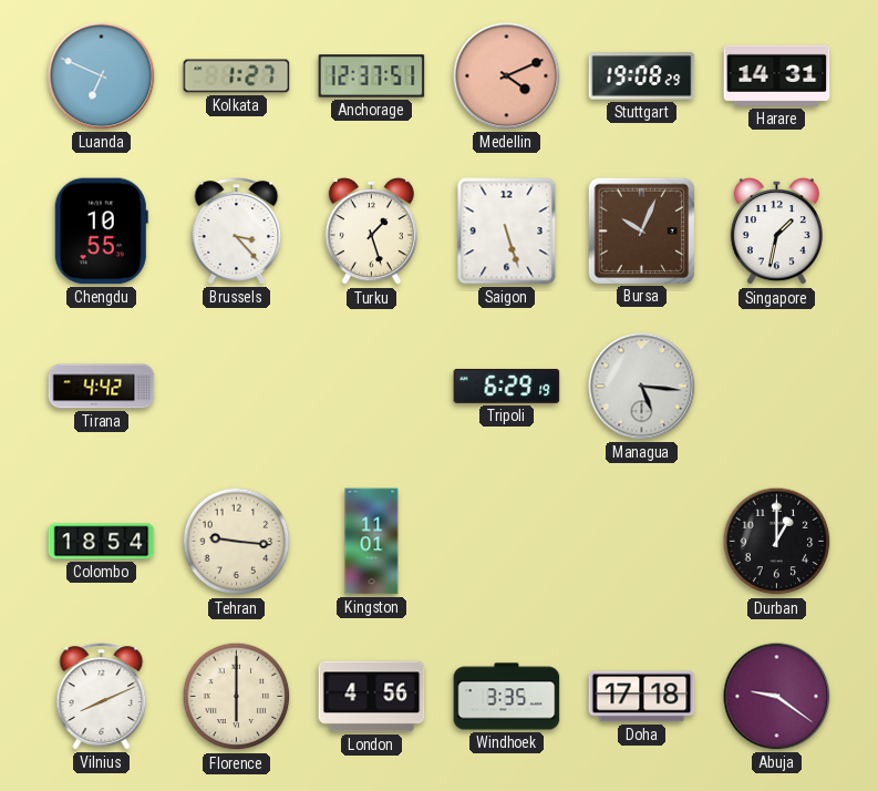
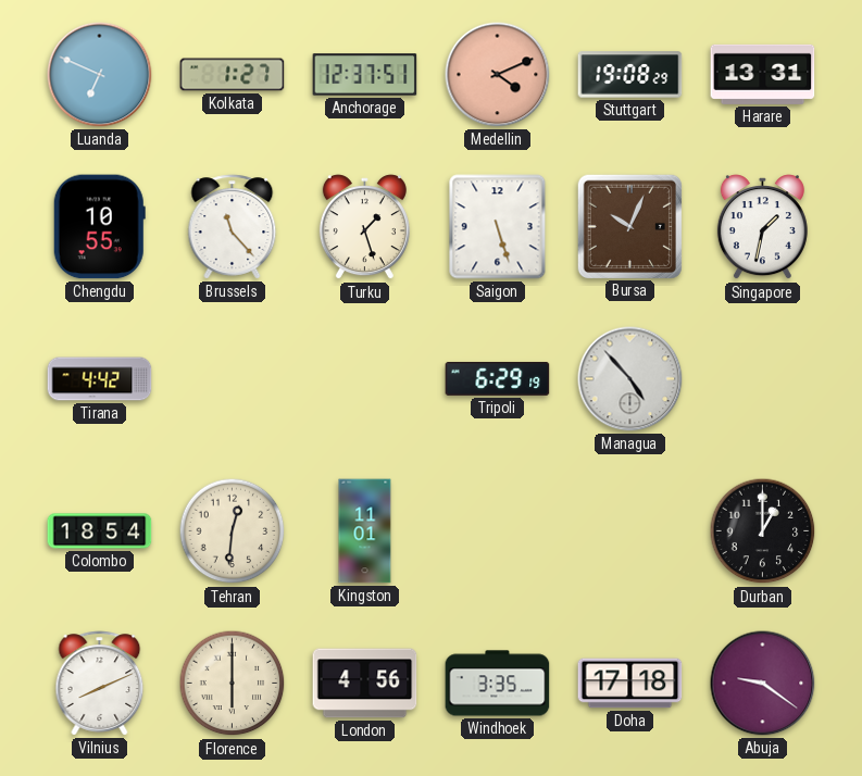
Harare: 14:31 -> 13:31
Brussels: 3:23 -> 11:23
Managua: 5:16 -> 4:53
Tehran: 9:16 -> 12:31
